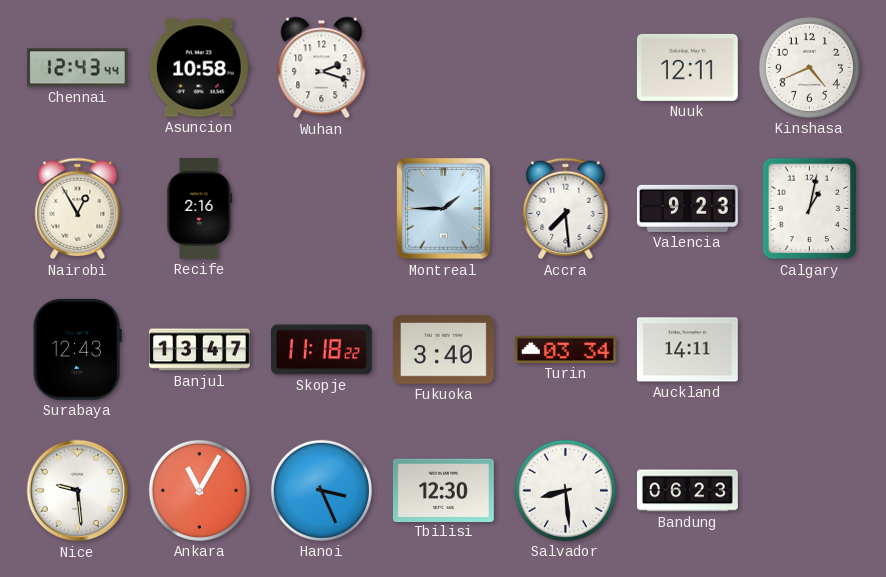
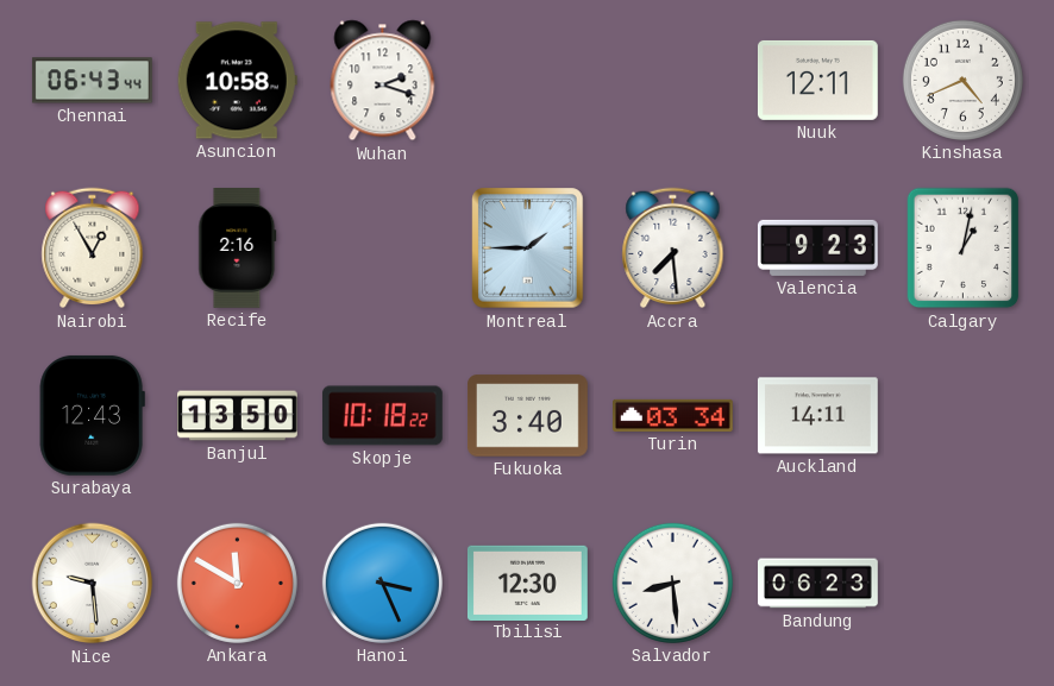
Chennai: 12:43 -> 06:43
Banjul: 13:47 -> 13:50
Skopje: 11:18 -> 10:18
Ankara: 11:05 -> 11:50
